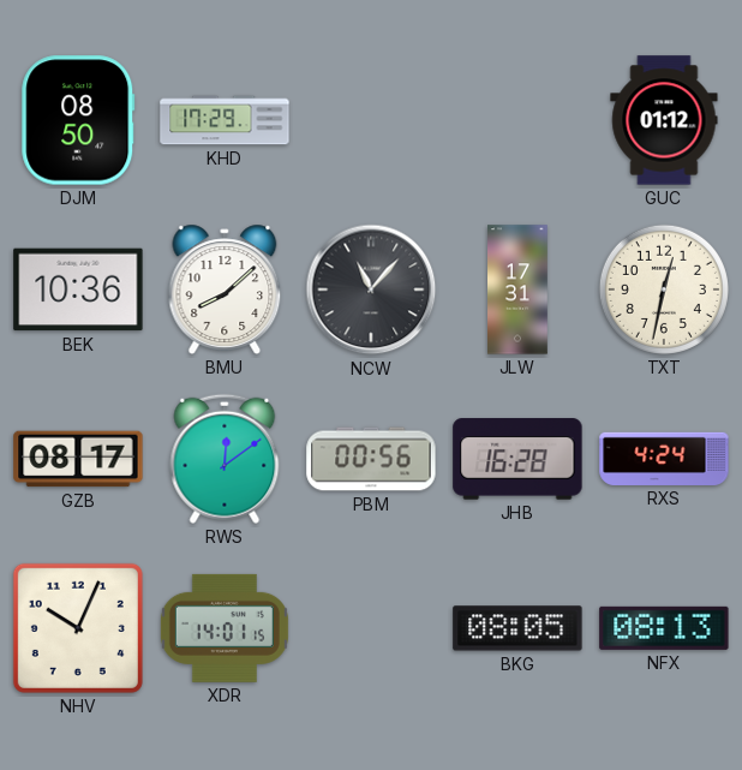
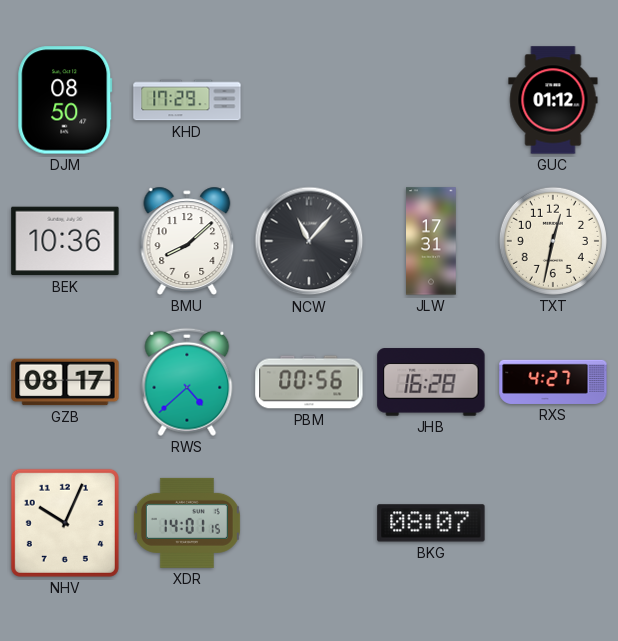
RWS: 12:09 -> 4:38
RXS: 4:24 -> 4:27
BKG: 08:05 -> 08:07
NFX: 08:13 -> none
